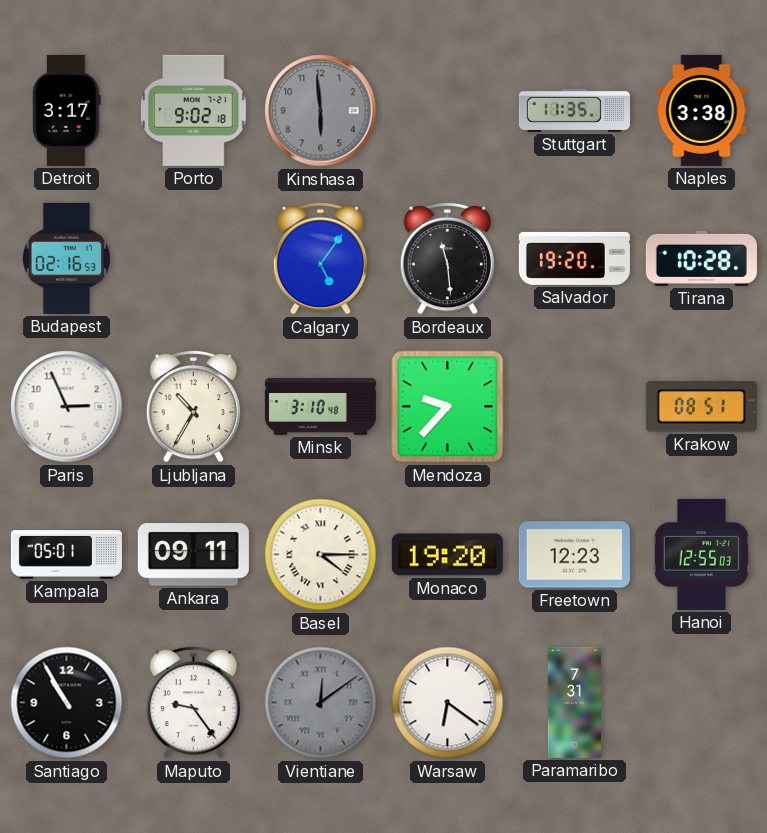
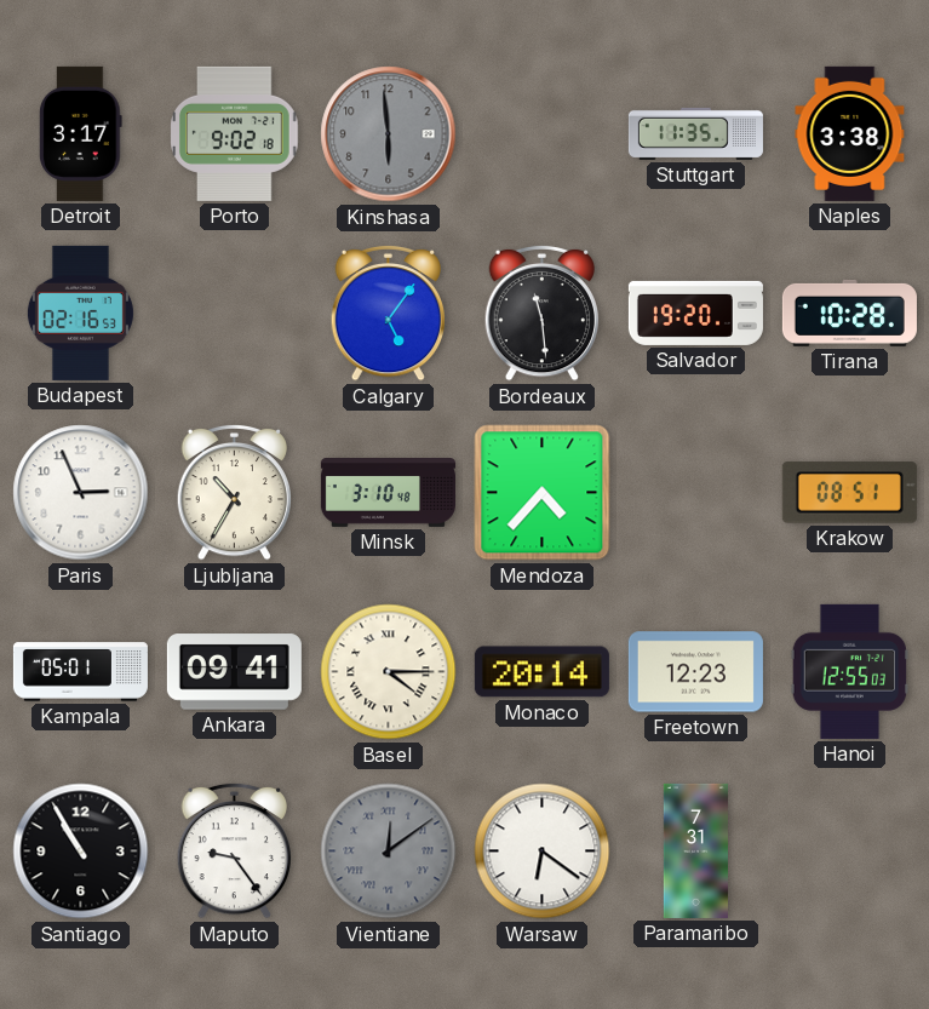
Mendoza: 9:37 -> 4:37
Ankara: 09:11 -> 09:41
Monaco: 19:20 -> 20:14
